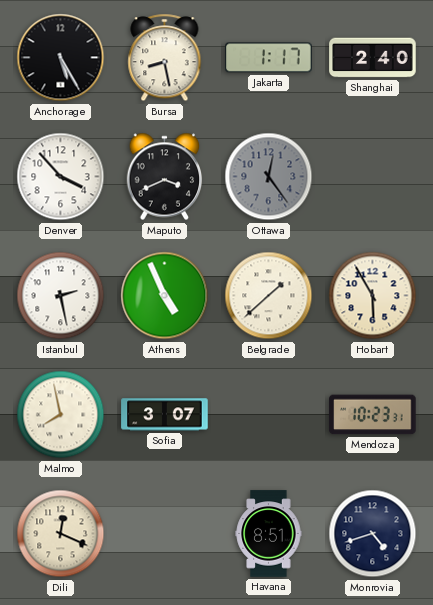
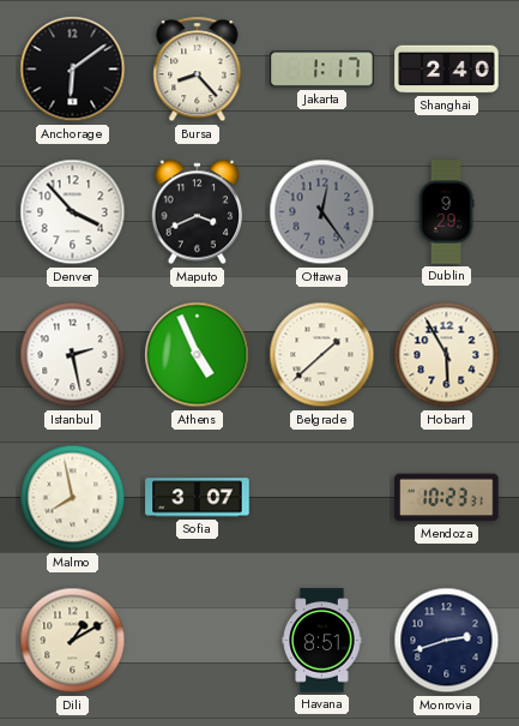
Anchorage: 5:25 -> 6:09
Bursa: 8:28 -> 8:23
Dublin: none -> 9:29
Dili: 12:19 -> 1:10
Monrovia: 4:42 -> 2:42
